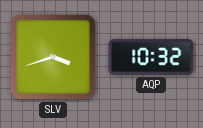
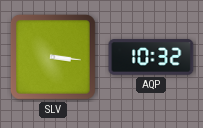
SLV: 3:42 -> 3:16
